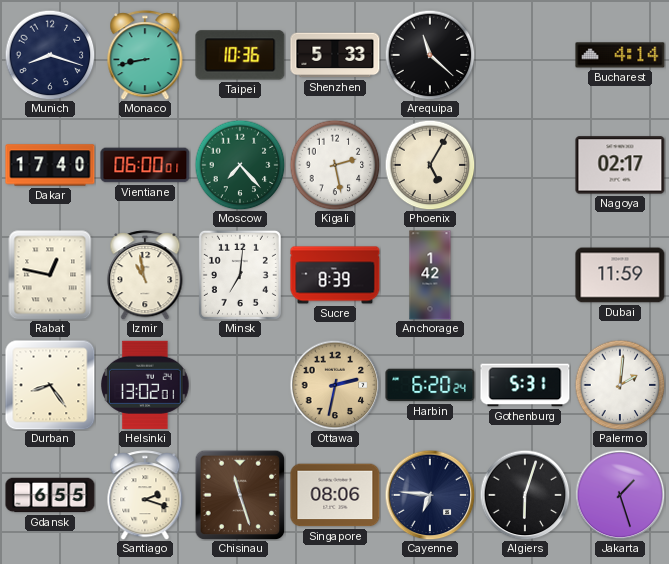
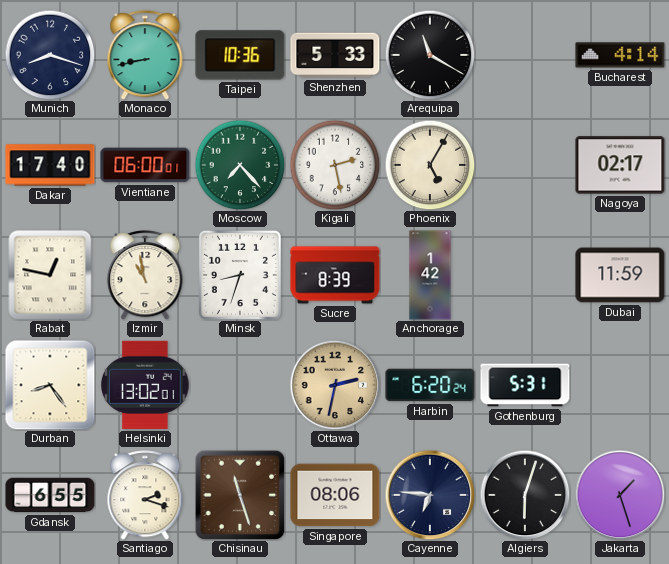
Arequipa: 11:22 -> 11:20
Minsk: 7:01 -> 8:33
Palermo: 2:01 -> none
